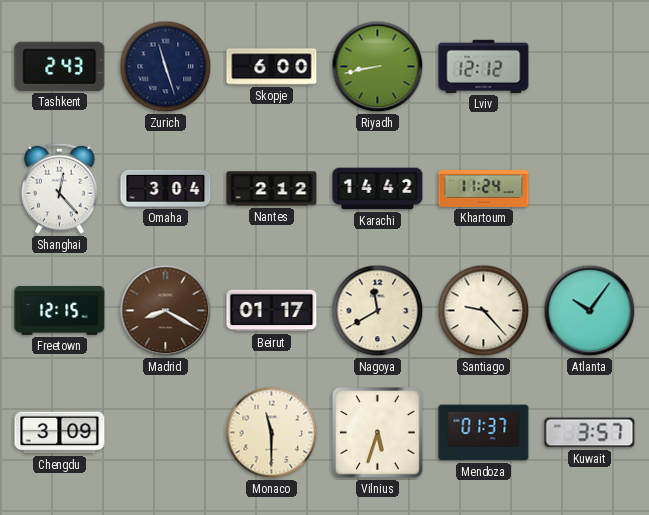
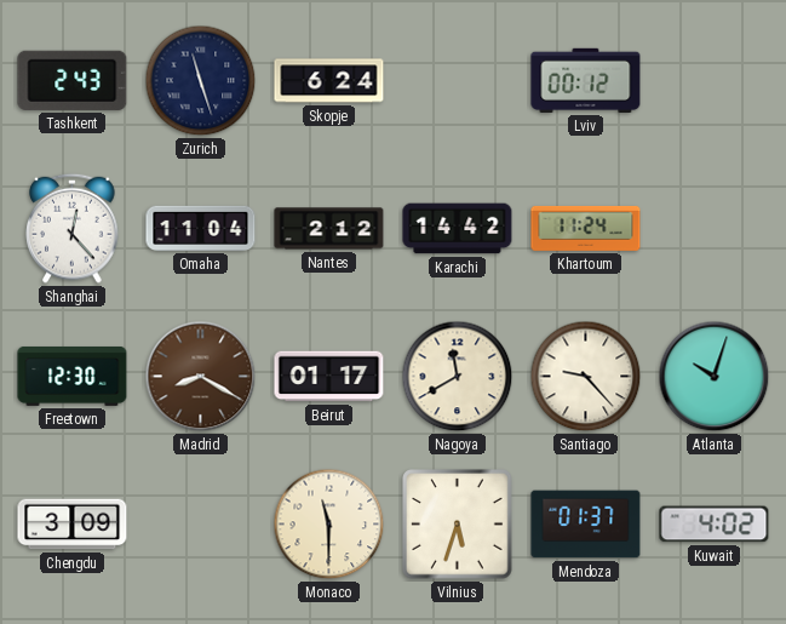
Skopje: 6:00 -> 6:24
Riyadh: 8:43 -> none
Lviv: 12:12 -> 00:12
Omaha: 3:04 -> 11:04
Freetown: 12:15 -> 12:30
Atlanta: 10:06 -> 10:03
Kuwait: 3:57 -> 4:02
